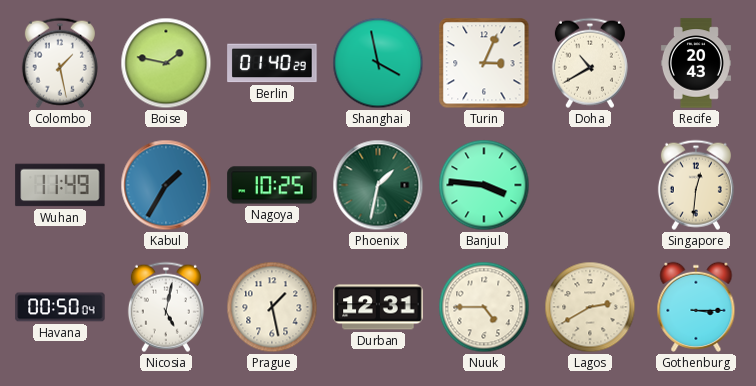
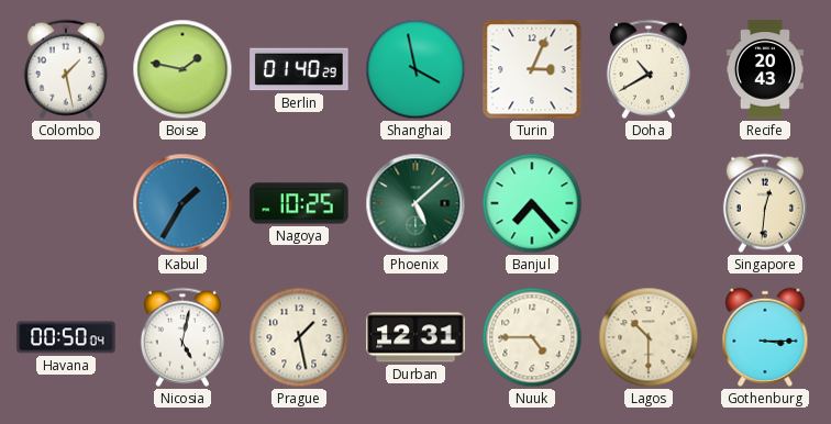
Wuhan: 11:49 -> none
Phoenix: 1:32 -> 5:08
Banjul: 3:46 -> 7:23
Lagos: 2:40 -> 10:30
